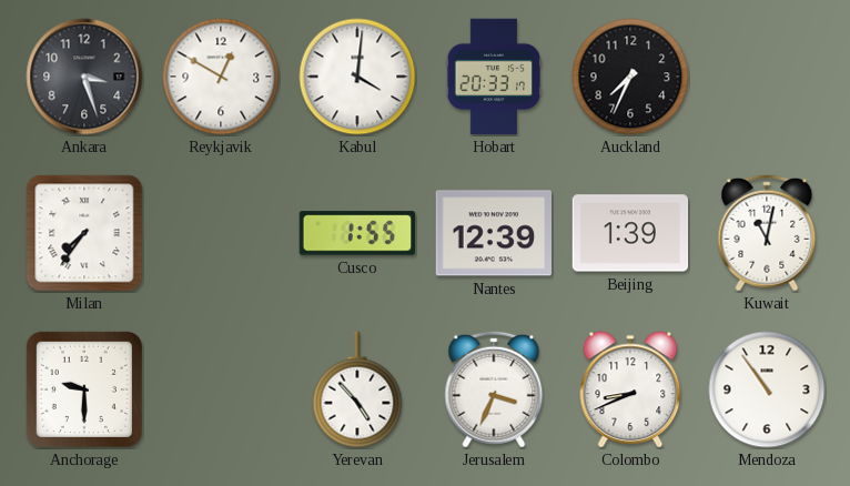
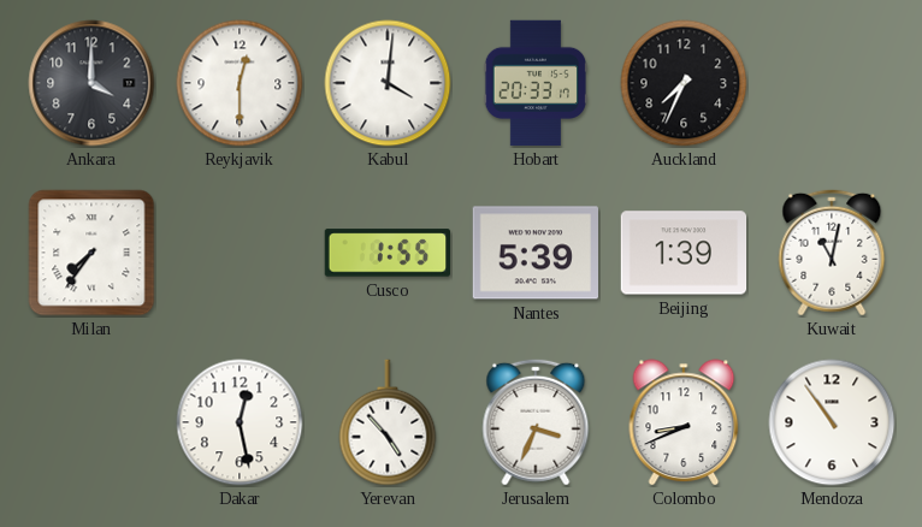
Ankara: 3:27 -> 4:00
Reykjavik: 12:50 -> 12:30
Nantes: 12:39 -> 5:39
Anchorage: 9:30 -> none
Dakar: none -> 12:28
